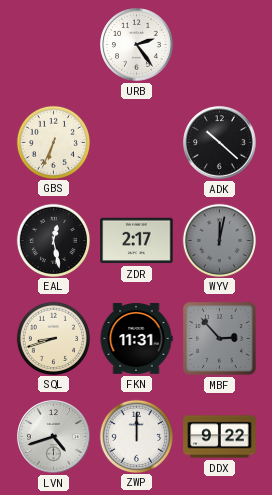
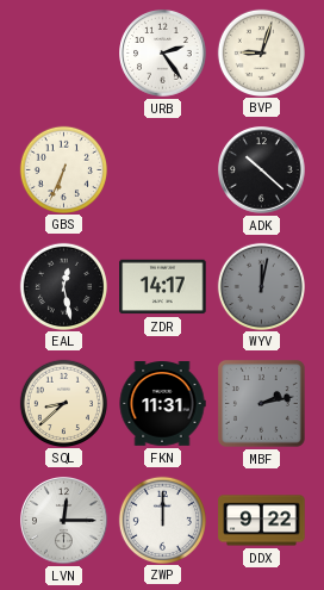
BVP: none -> 9:03
ZDR: 2:17 -> 14:17
SQL: 8:42 -> 8:38
MBF: 2:53 -> 2:13
LVN: 4:42 -> 12:15
